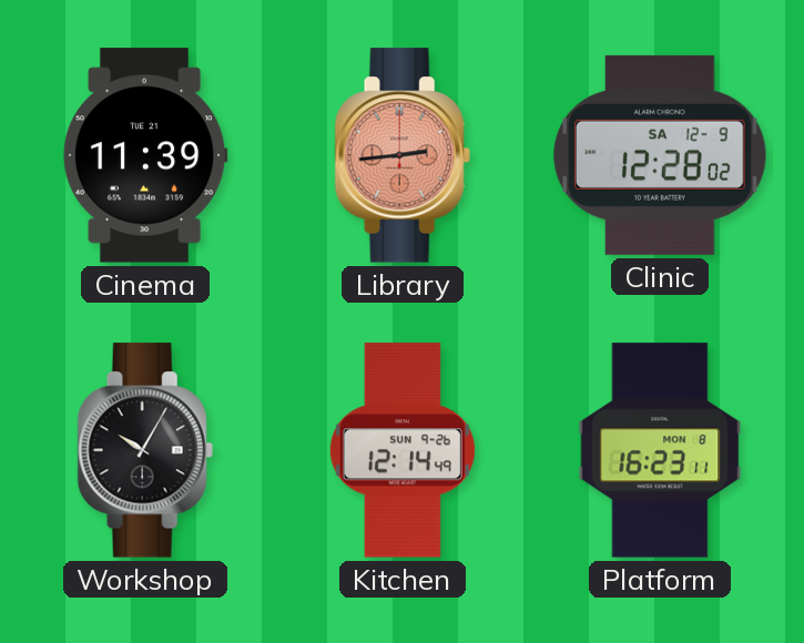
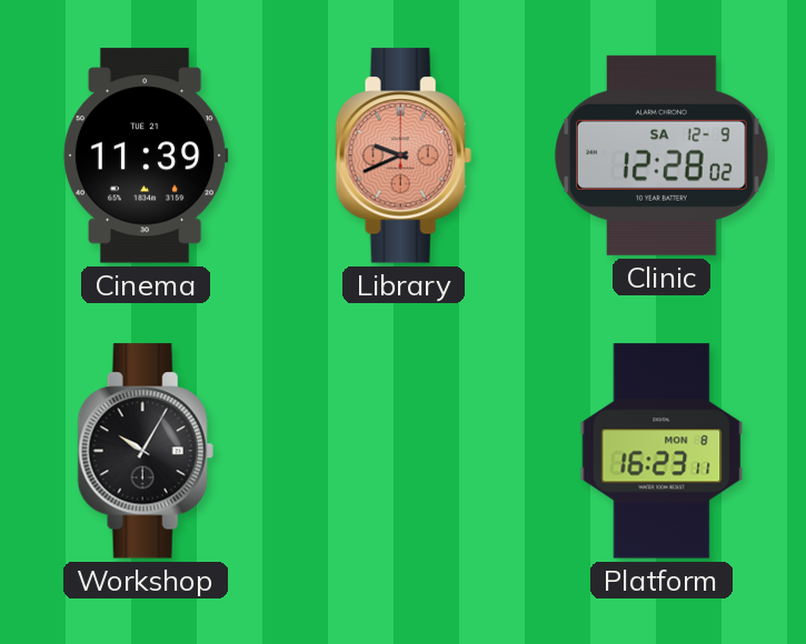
Library: 2:44 -> 9:41
Kitchen: 12:14 -> none
